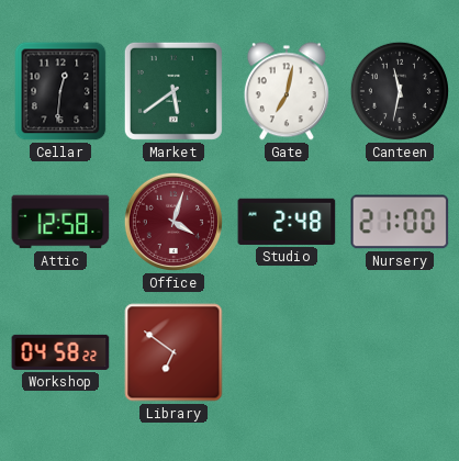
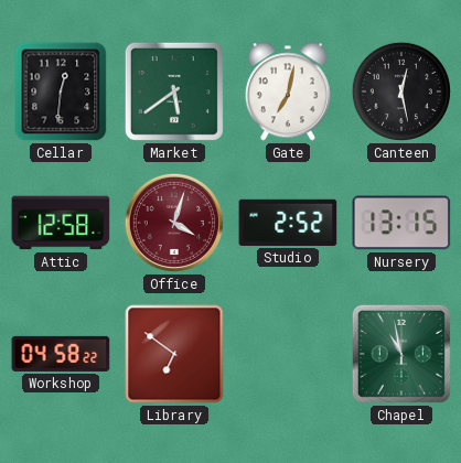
Canteen: 11:32 -> 12:28
Studio: 2:48 -> 2:52
Nursery: 21:00 -> 13:15
Chapel: none -> 10:58
